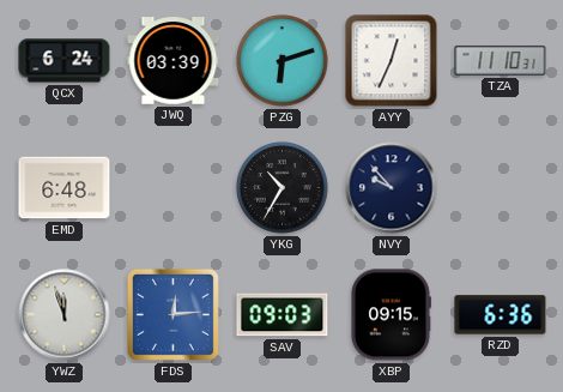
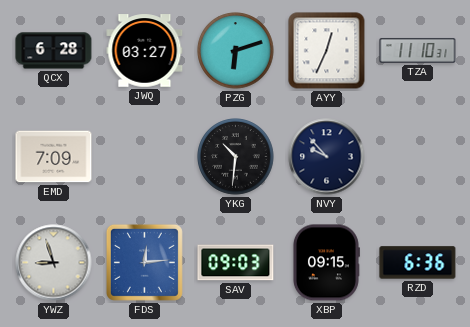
QCX: 6:24 -> 6:28
JWQ: 03:39 -> 03:27
EMD: 6:48 -> 7:09
YKG: 10:35 -> 10:31
YWZ: 11:57 -> 8:57
